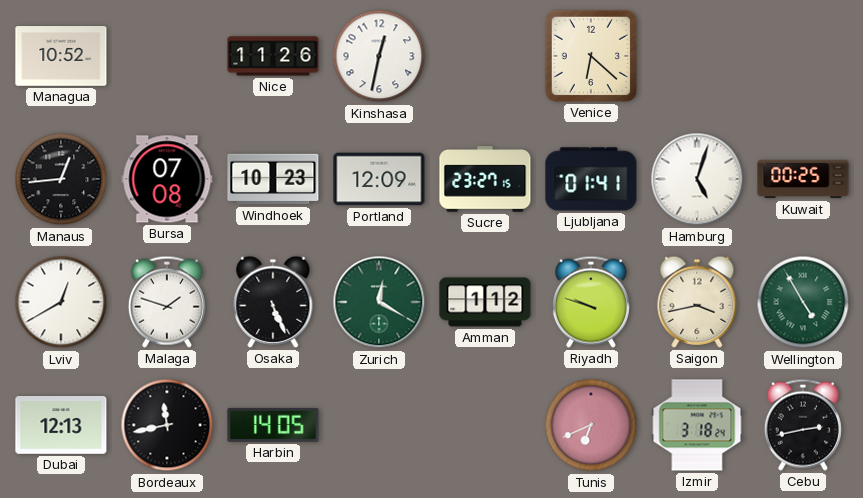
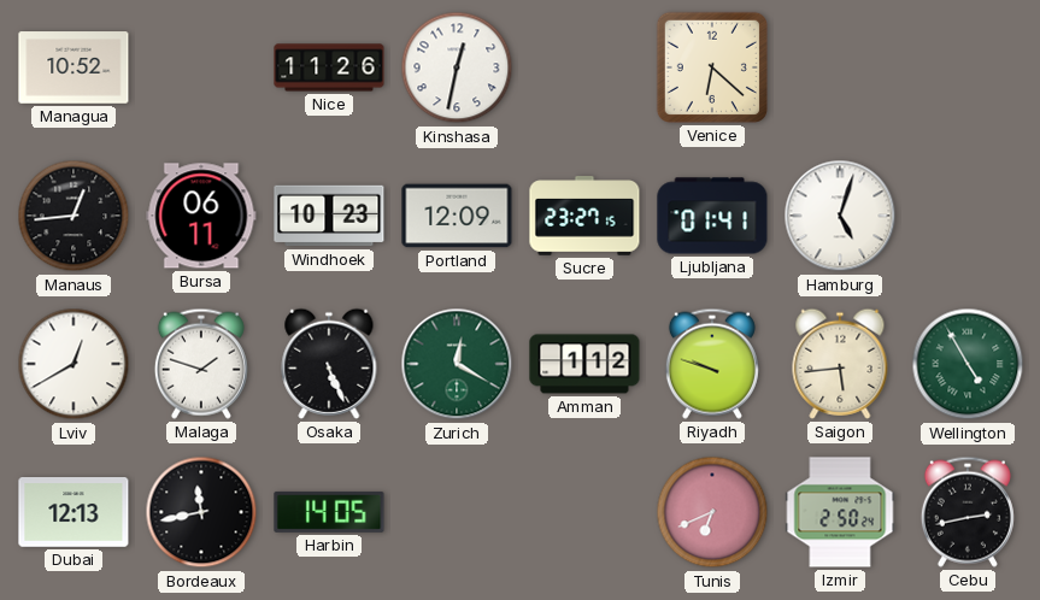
Bursa: 07:08 -> 06:11
Kuwait: 00:25 -> none
Saigon: 3:43 -> 5:44
Izmir: 3:18 -> 2:50
